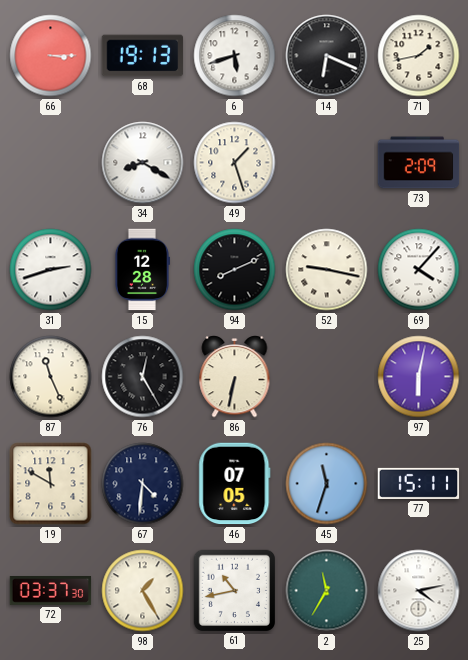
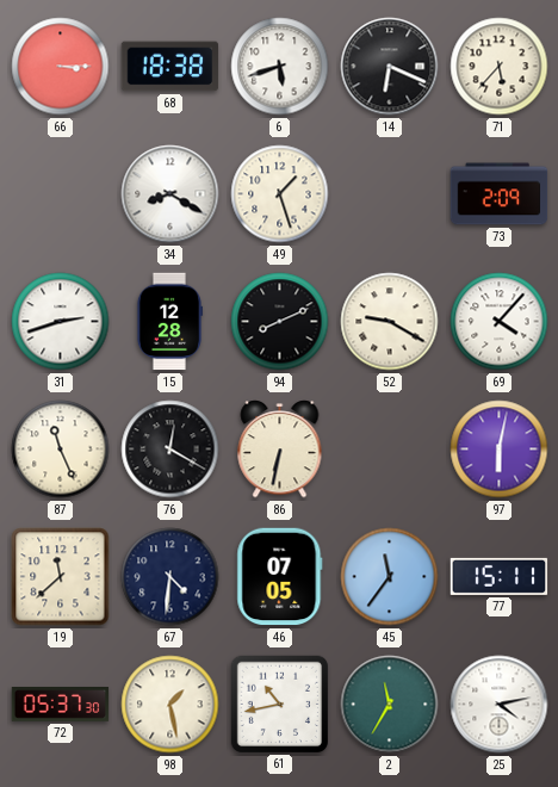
68: 19:13 -> 18:38
71: 1:43 -> 5:37
52: 9:17 -> 9:20
76: 12:25 -> 12:20
19: 11:50 -> 11:38
45: 11:33 -> 11:36
72: 03:37 -> 05:37
98: 1:25 -> 1:28
